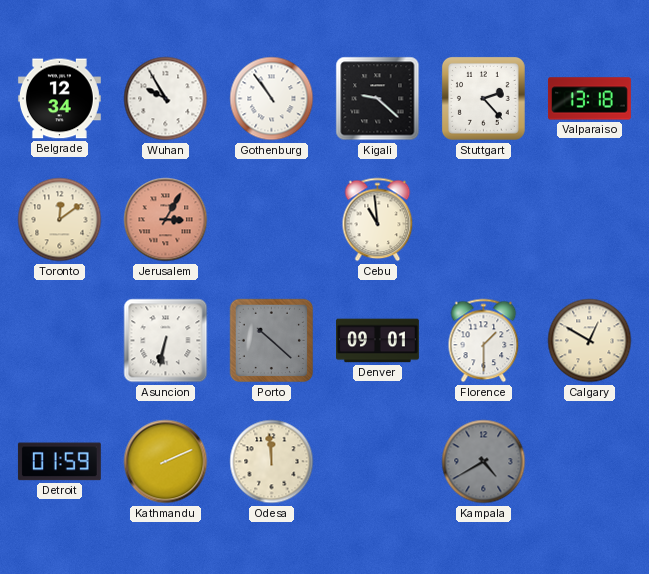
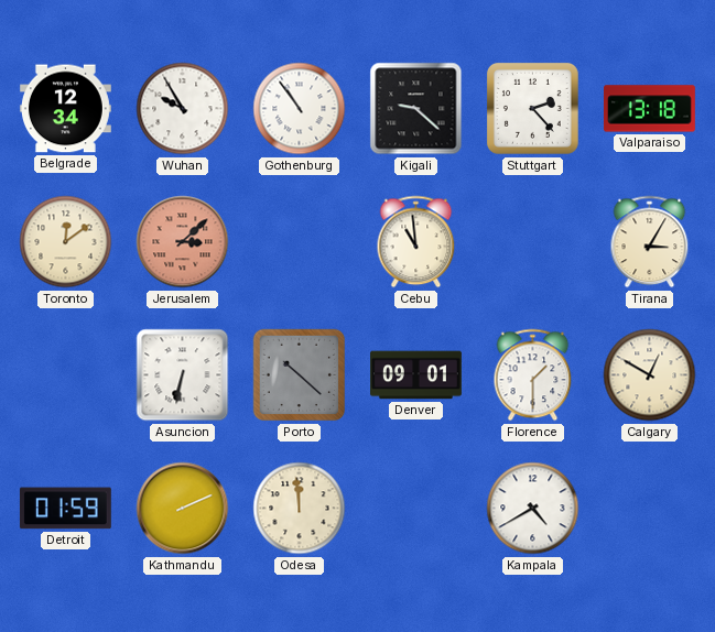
Jerusalem: 3:05 -> 3:08
Tirana: none -> 3:05
Kampala dial: grey -> white
